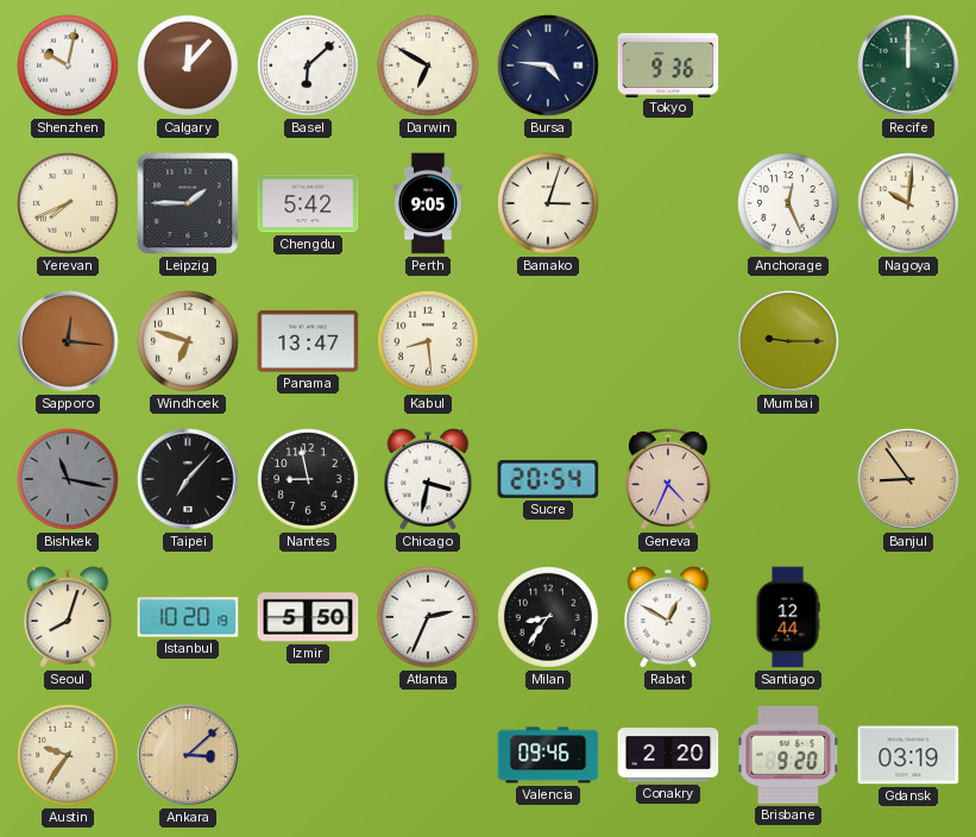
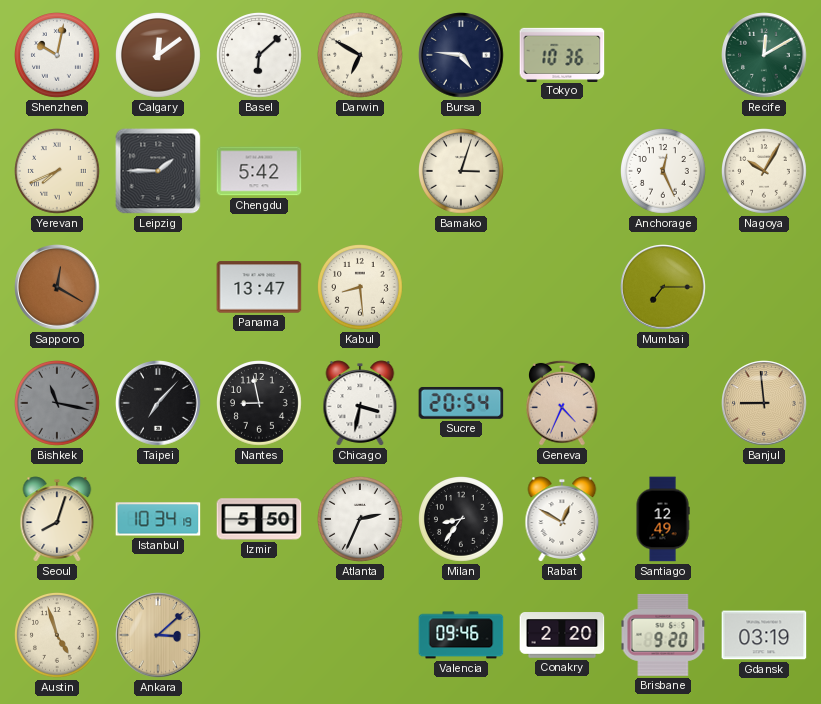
Calgary: 12:07 -> 12:09
Tokyo: 9:36 -> 10:36
Recife: 12:00 -> 12:10
Perth: 9:05 -> none
Nagoya: 10:01 -> 10:05
Sapporo: 12:16 -> 12:20
Windhoek: 6:48 -> none
Mumbai: 9:15 -> 7:15
Banjul: 8:54 -> 8:59
Istanbul: 10:20 -> 10:34
Santiago: 12:44 -> 12:49
Austin: 9:36 -> 4:57
